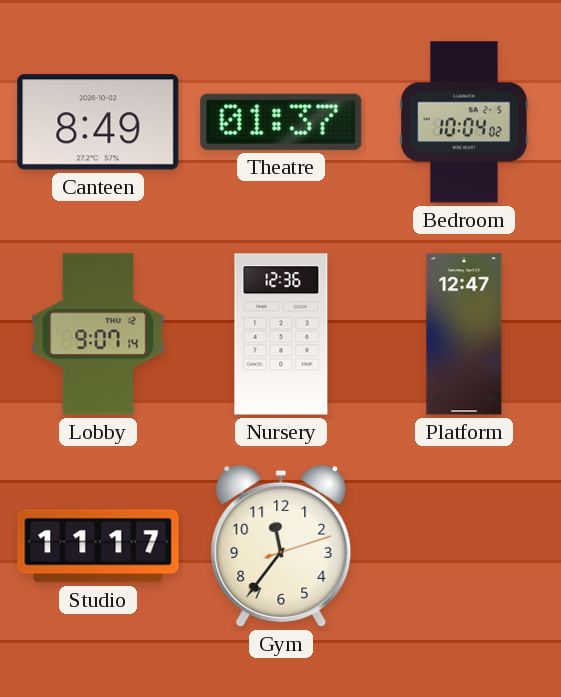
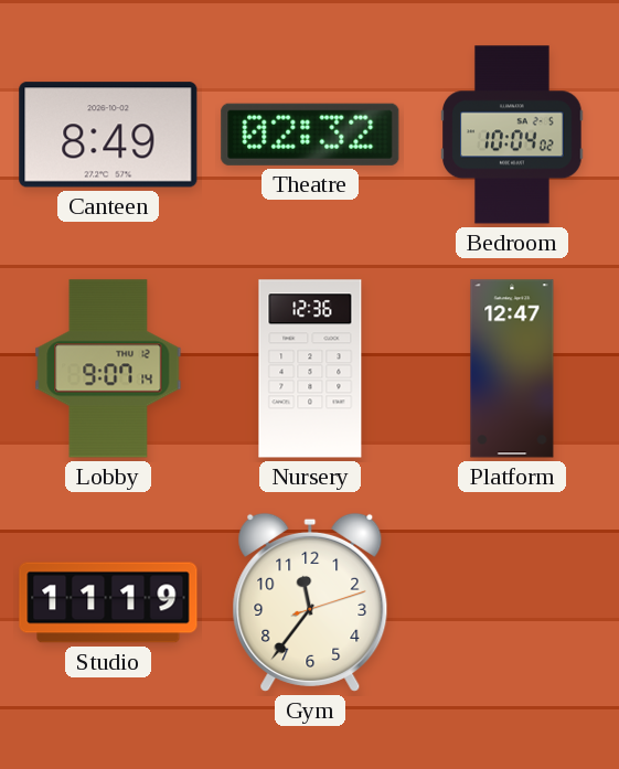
Theatre: 01:37 -> 02:32
Studio: 11:17 -> 11:19
